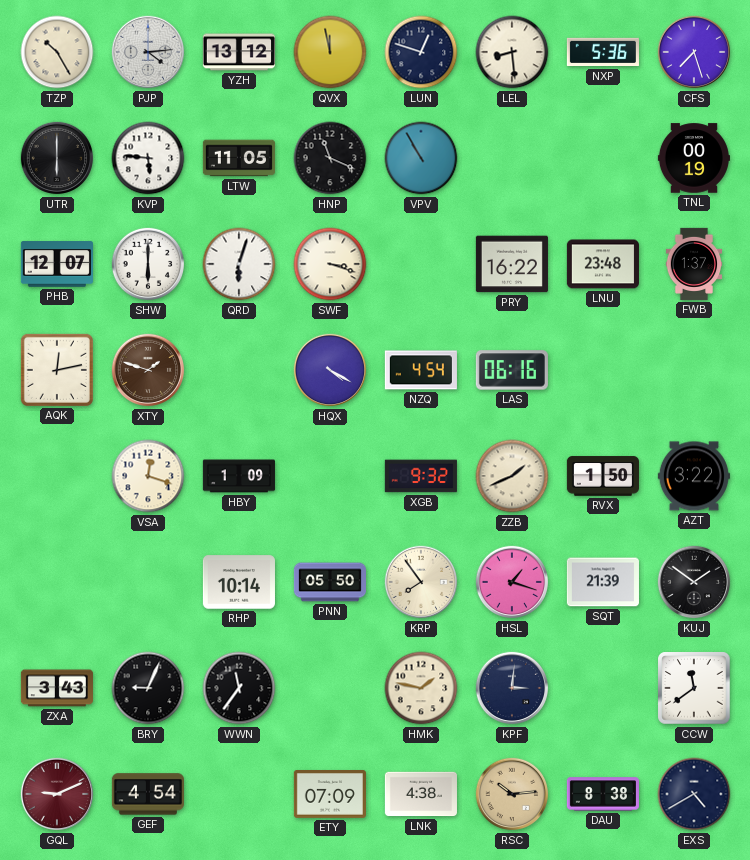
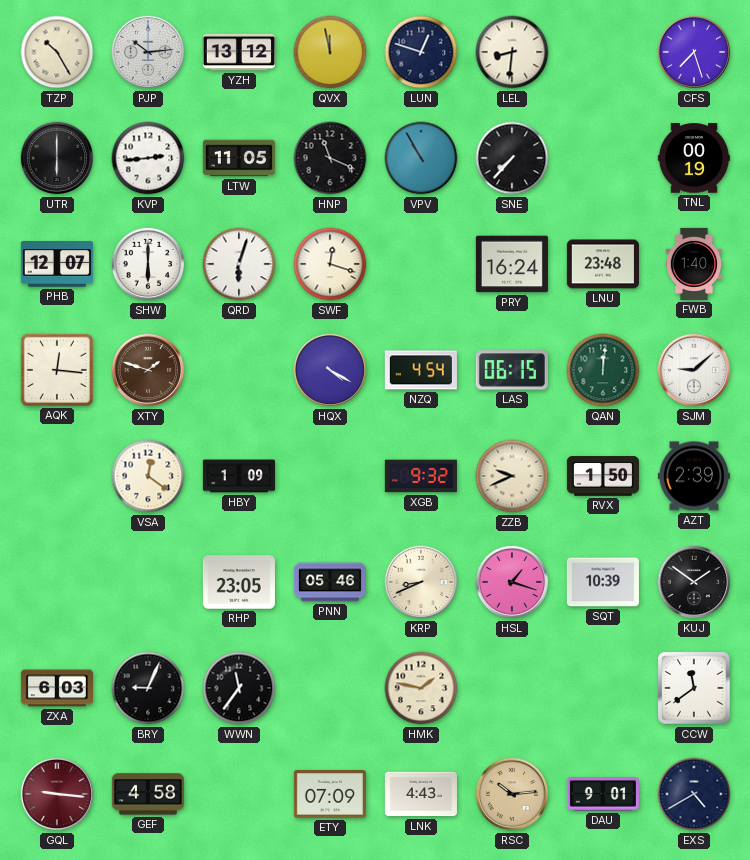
PJP: 4:14 -> 10:14
LEL: 8:29 -> 8:31
NXP: 5:36 -> none
KVP: 5:46 -> 2:44
SNE: none -> 7:37
SWF: 3:18 -> 12:18
PRY: 16:22 -> 16:24
FWB: 1:37 -> 1:40
AQK: 12:13 -> 12:16
LAS: 06:16 -> 06:15
QAN: none -> 12:01
SJM: none -> 9:08
VSA: 12:18 -> 12:21
ZZB: 1:41 -> 9:41
AZT: 3:22 -> 2:39
RHP: 10:14 -> 23:05
PNN: 05:50 -> 05:46
KRP: 7:54 -> 8:41
SQT: 21:39 -> 10:39
ZXA: 3:43 -> 6:03
KPF: 3:01 -> none
GQL: 9:11 -> 9:16
GEF: 4:54 -> 4:58
LNK: 4:38 -> 4:43
DAU: 8:38 -> 9:01
